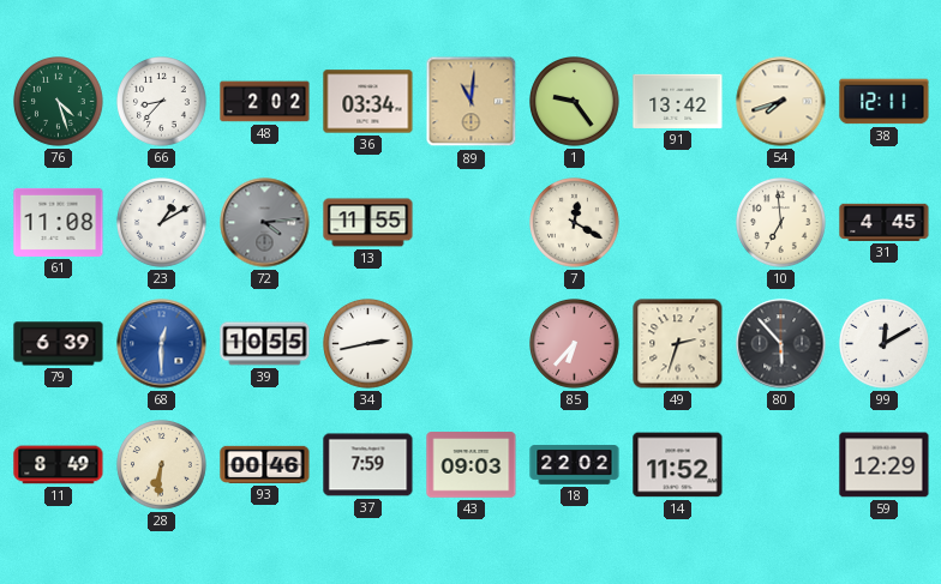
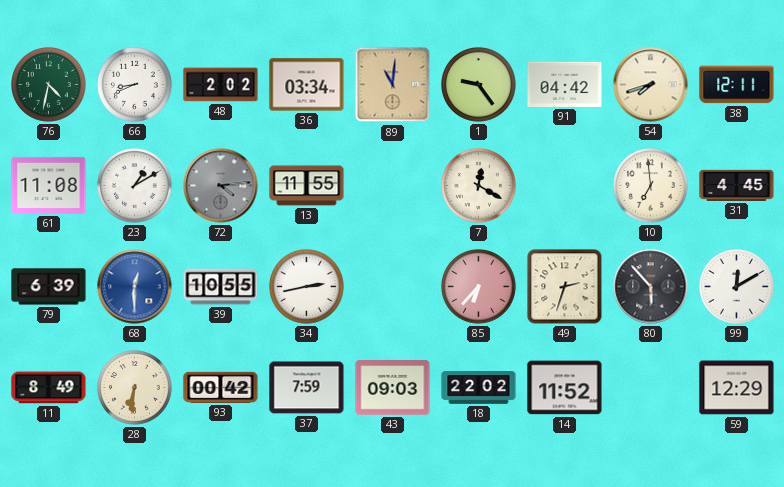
76: 4:27 -> 4:32
66: 8:37 -> 8:41
91: 13:42 -> 04:42
93: 00:46 -> 00:42
